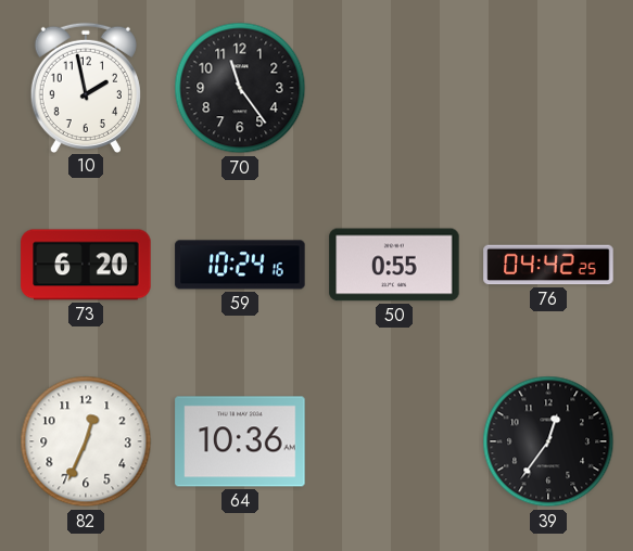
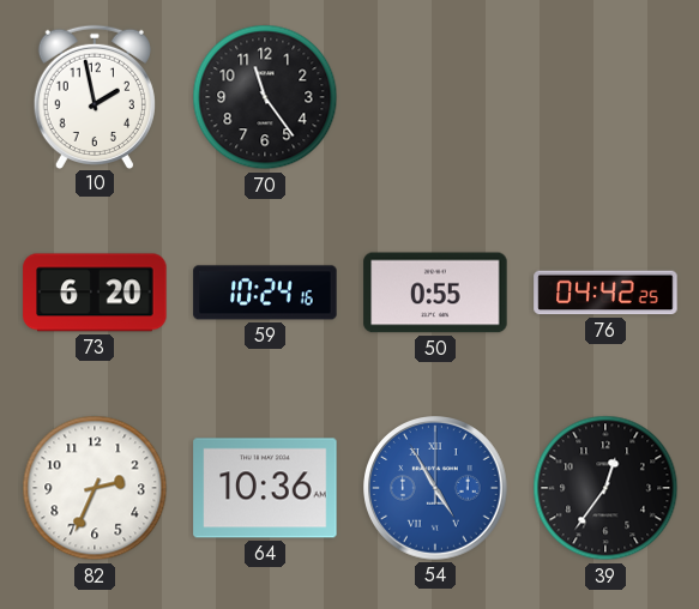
82: 12:34 -> 2:34
54: none -> 4:55
